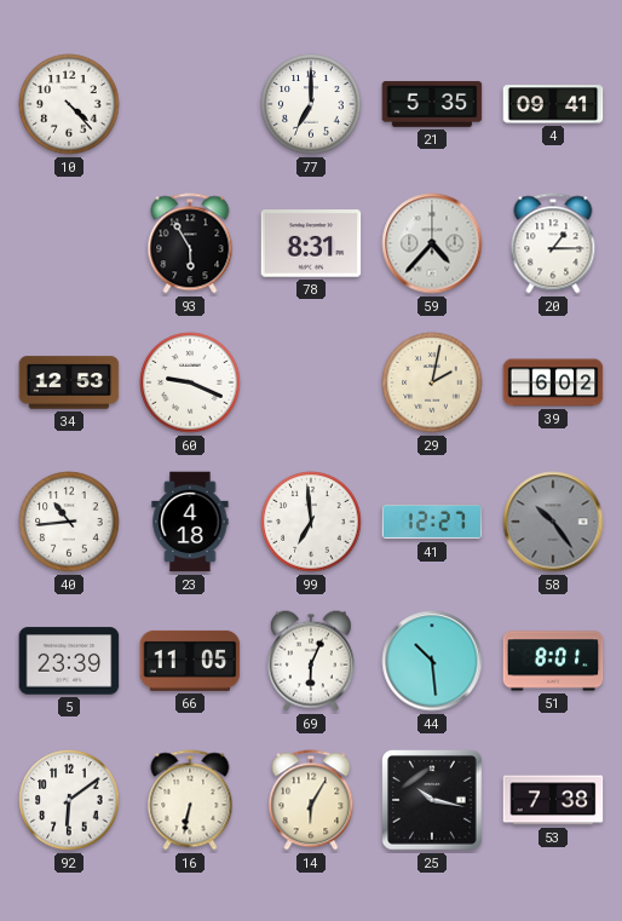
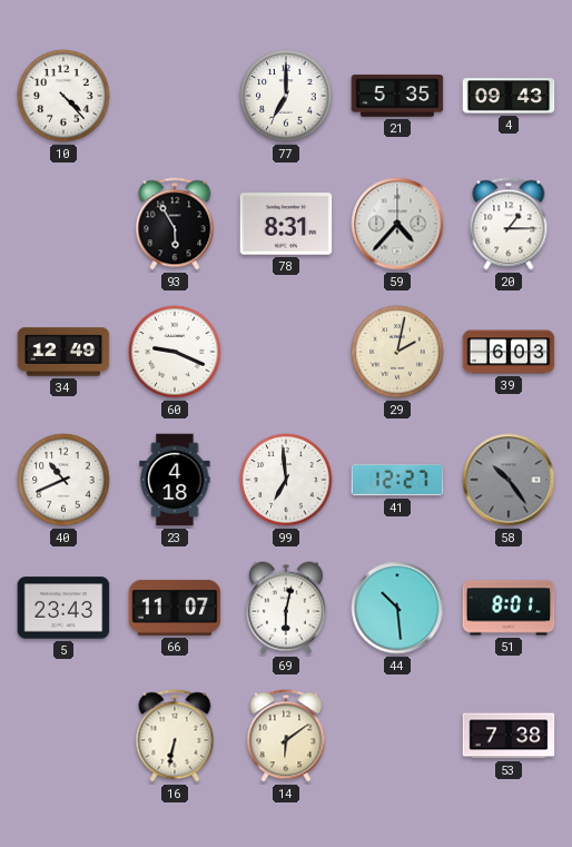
4: 09:41 -> 09:43
34: 12:53 -> 12:49
39: 6:02 -> 6:03
40: 10:44 -> 10:41
5: 23:39 -> 23:43
66: 11:05 -> 11:07
69: 6:04 -> 6:02
92: 6:09 -> none
14: 6:05 -> 6:09
25: 10:17 -> none
